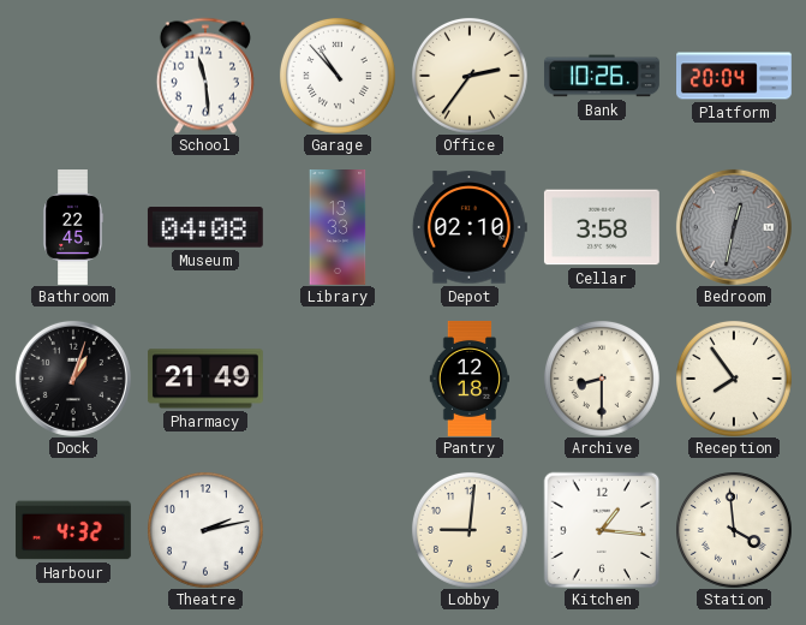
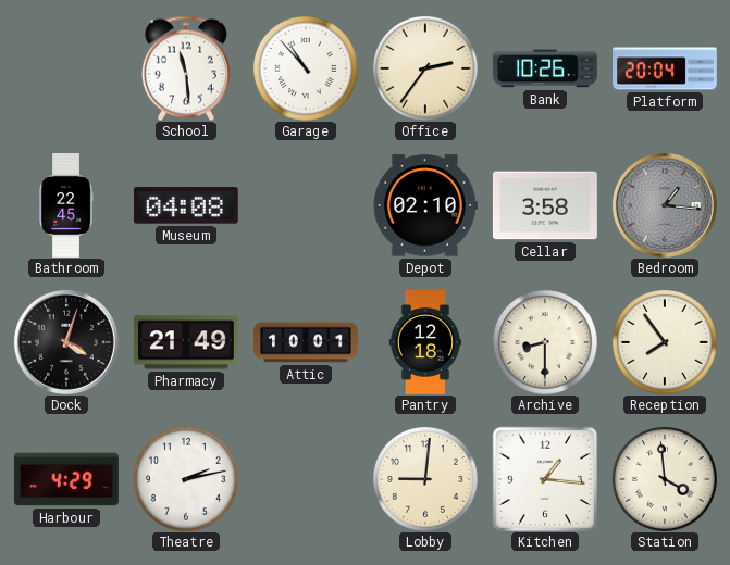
Library: 13:33 -> none
Bedroom: 12:32 -> 1:16
Dock: 1:03 -> 4:03
Attic: none -> 10:01
Harbour: 4:32 -> 4:29
